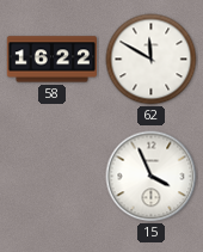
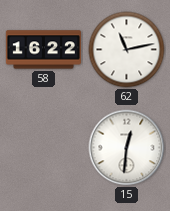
62: 11:50 -> 11:13
15: 3:56 -> 12:31
